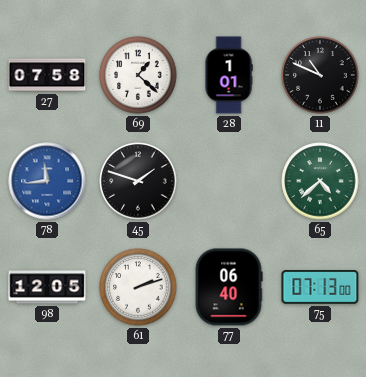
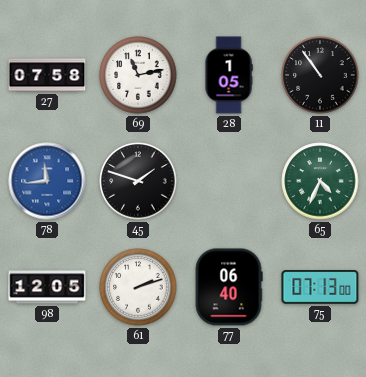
69: 1:22 -> 11:13
28: 1:01 -> 1:05
11: 10:49 -> 10:54
65: 4:38 -> 4:34
